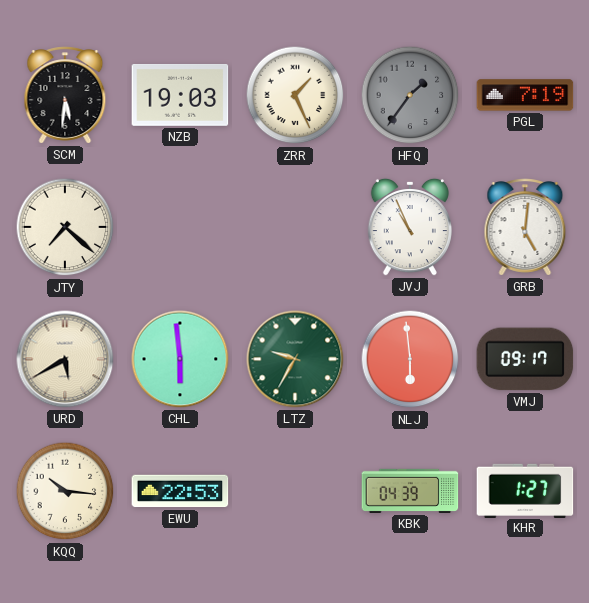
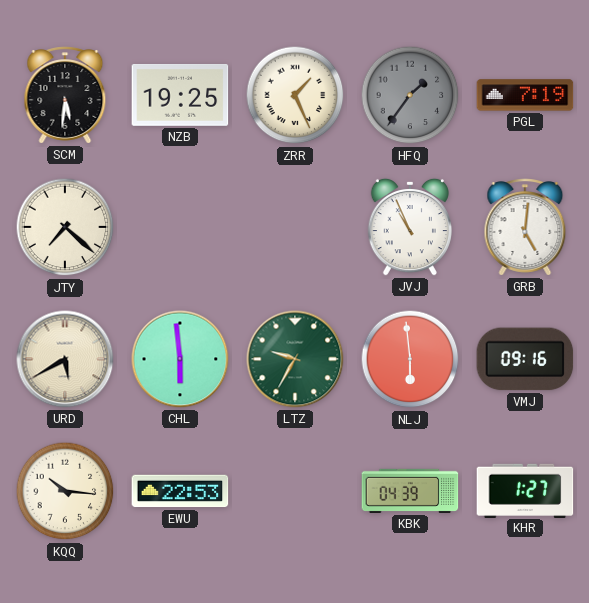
NZB: 19:03 -> 19:25
VMJ: 09:17 -> 09:16
